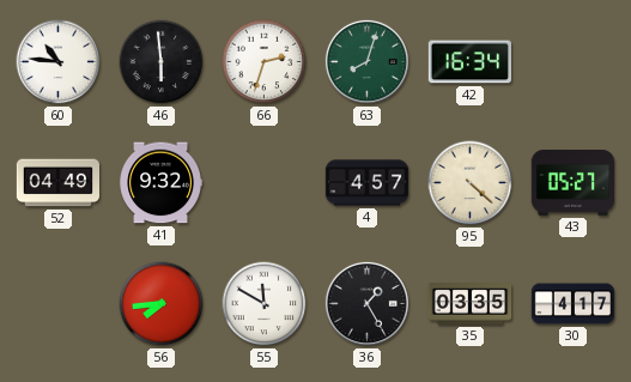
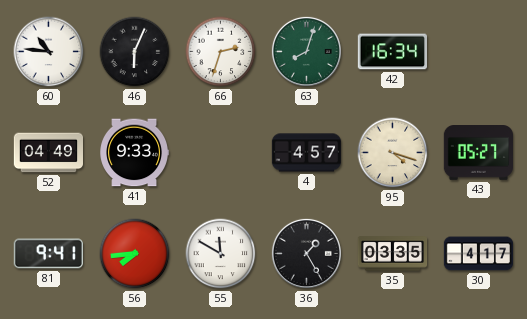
46: 5:59 -> 6:04
41: 9:32 -> 9:33
95: 4:22 -> 4:18
81: none -> 9:41
